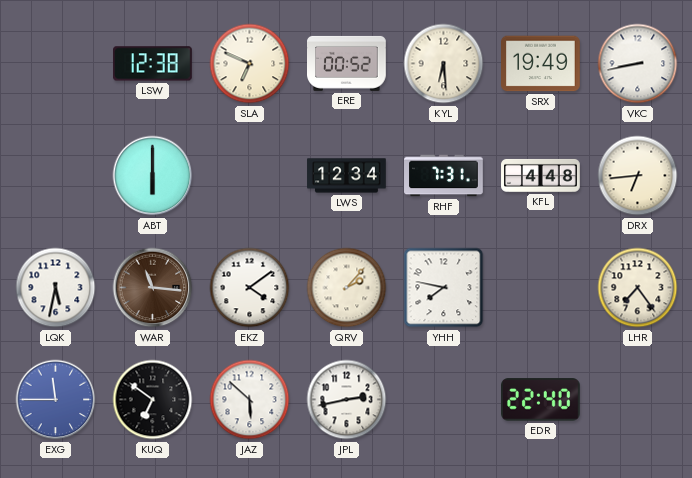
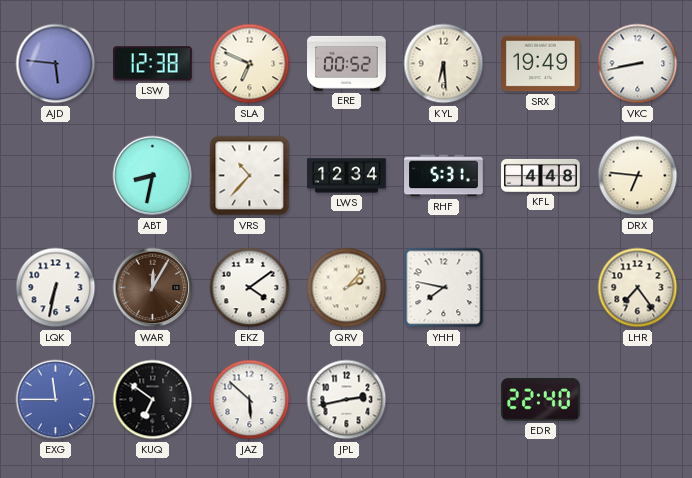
AJD: none -> 5:46
ABT: 6:00 -> 8:32
VRS: none -> 10:37
RHF: 7:31 -> 5:31
DRX: 6:44 -> 6:46
LQK: 5:32 -> 6:32
WAR: 11:16 -> 12:05
